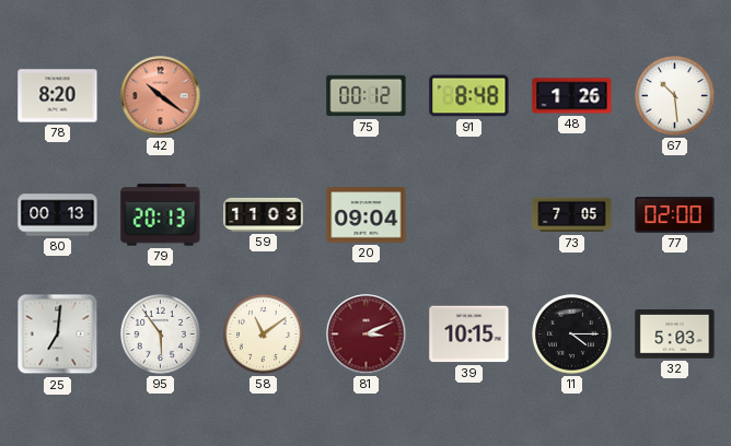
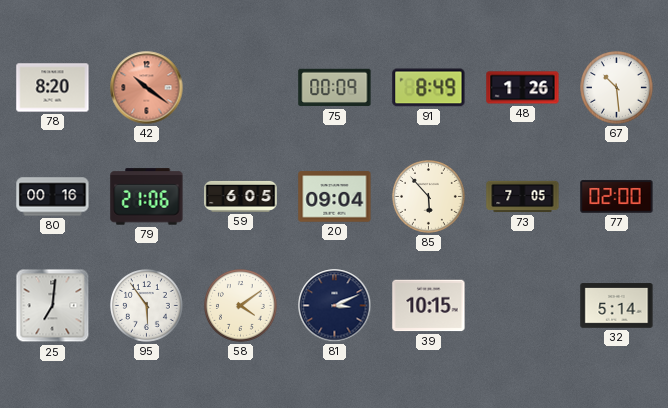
75: 00:12 -> 00:09
91: 8:48 -> 8:49
80: 00:13 -> 00:16
79: 20:13 -> 21:06
59: 11:03 -> 6:05
85: none -> 5:53
58: 11:09 -> 4:09
81 dial: burgundy -> navy
11: 4:15 -> none
32: 5:03 -> 5:14
